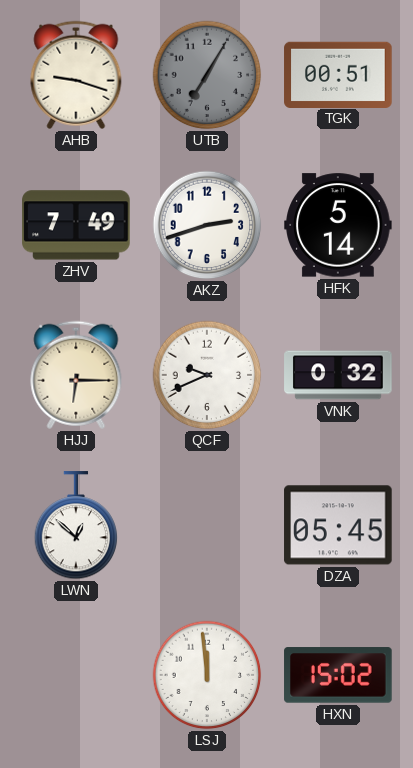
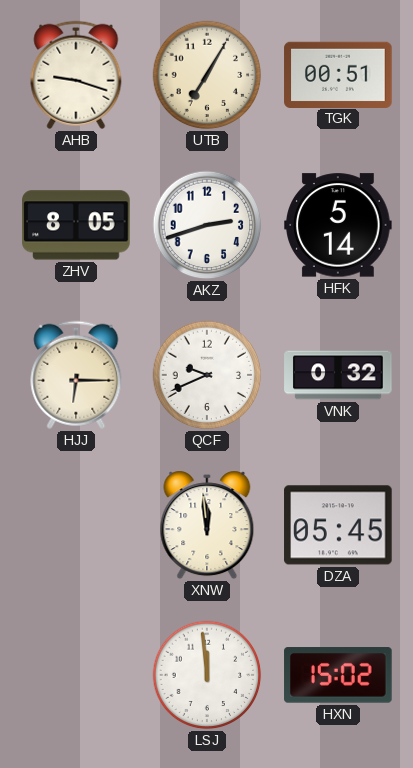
UTB dial: grey -> cream
ZHV: 7:49 -> 8:05
LWN: 12:52 -> none
XNW: none -> 11:59
